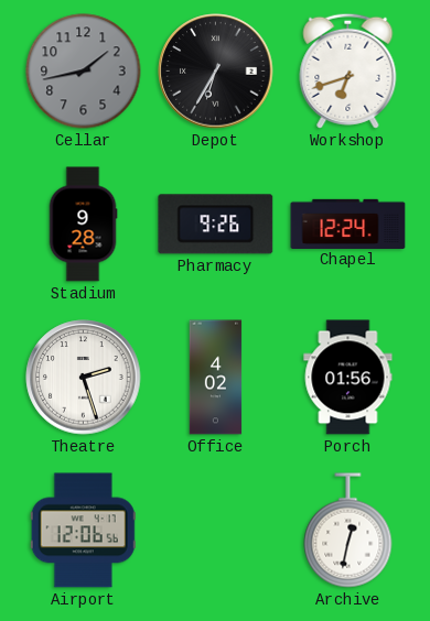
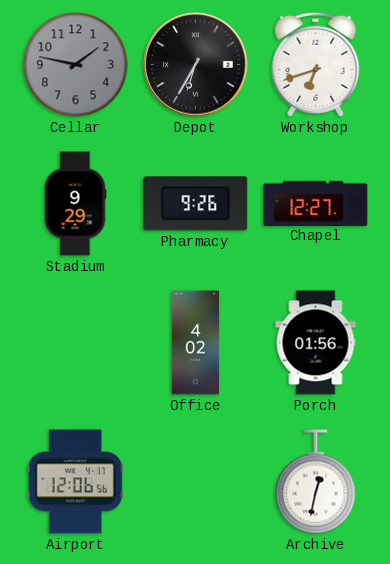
Cellar: 1:43 -> 1:47
Stadium: 9:28 -> 9:29
Chapel: 12:24 -> 12:27
Theatre: 2:27 -> none
